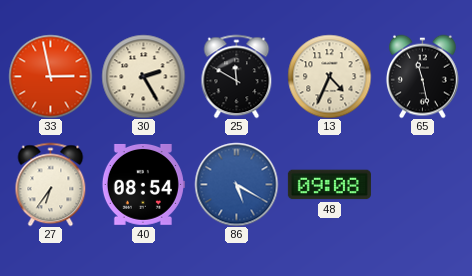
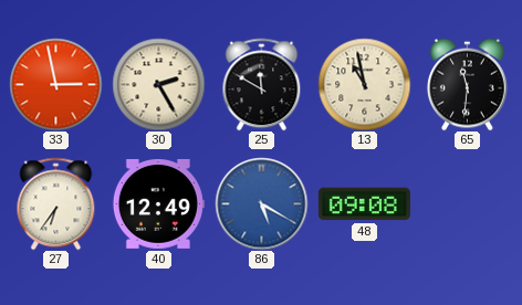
13: 4:34 -> 10:58
65: 11:28 -> 11:31
40: 08:54 -> 12:49
